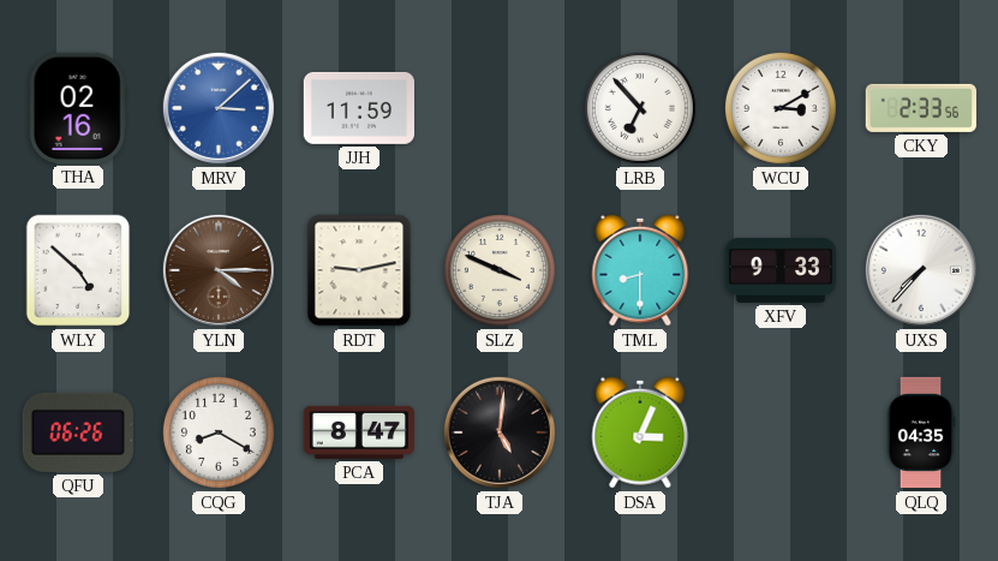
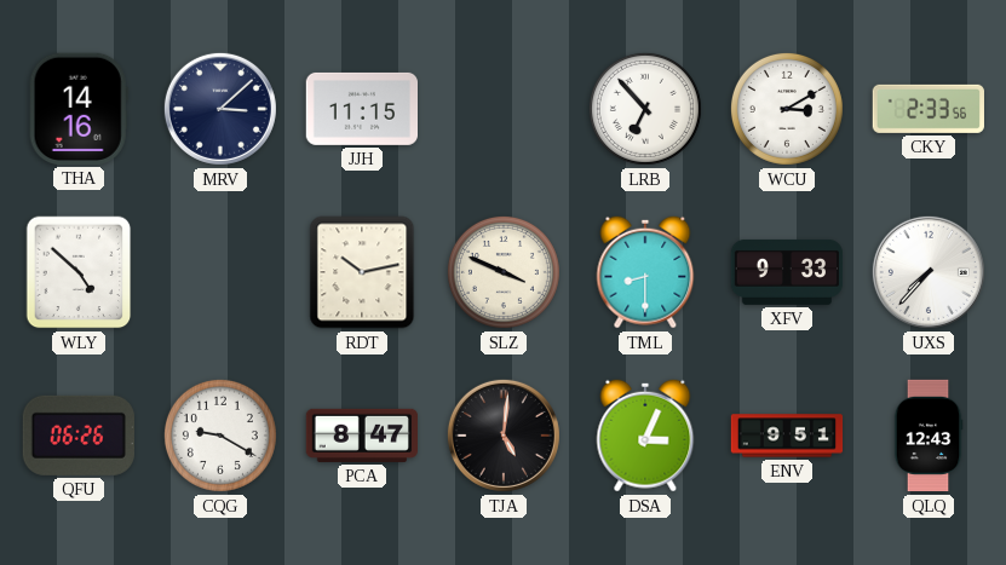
THA: 02:16 -> 14:16
MRV dial: blue -> navy
JJH: 11:59 -> 11:15
YLN: 4:15 -> none
RDT: 9:13 -> 10:13
CQG: 8:20 -> 9:20
ENV: none -> 9:51
QLQ: 04:35 -> 12:43
